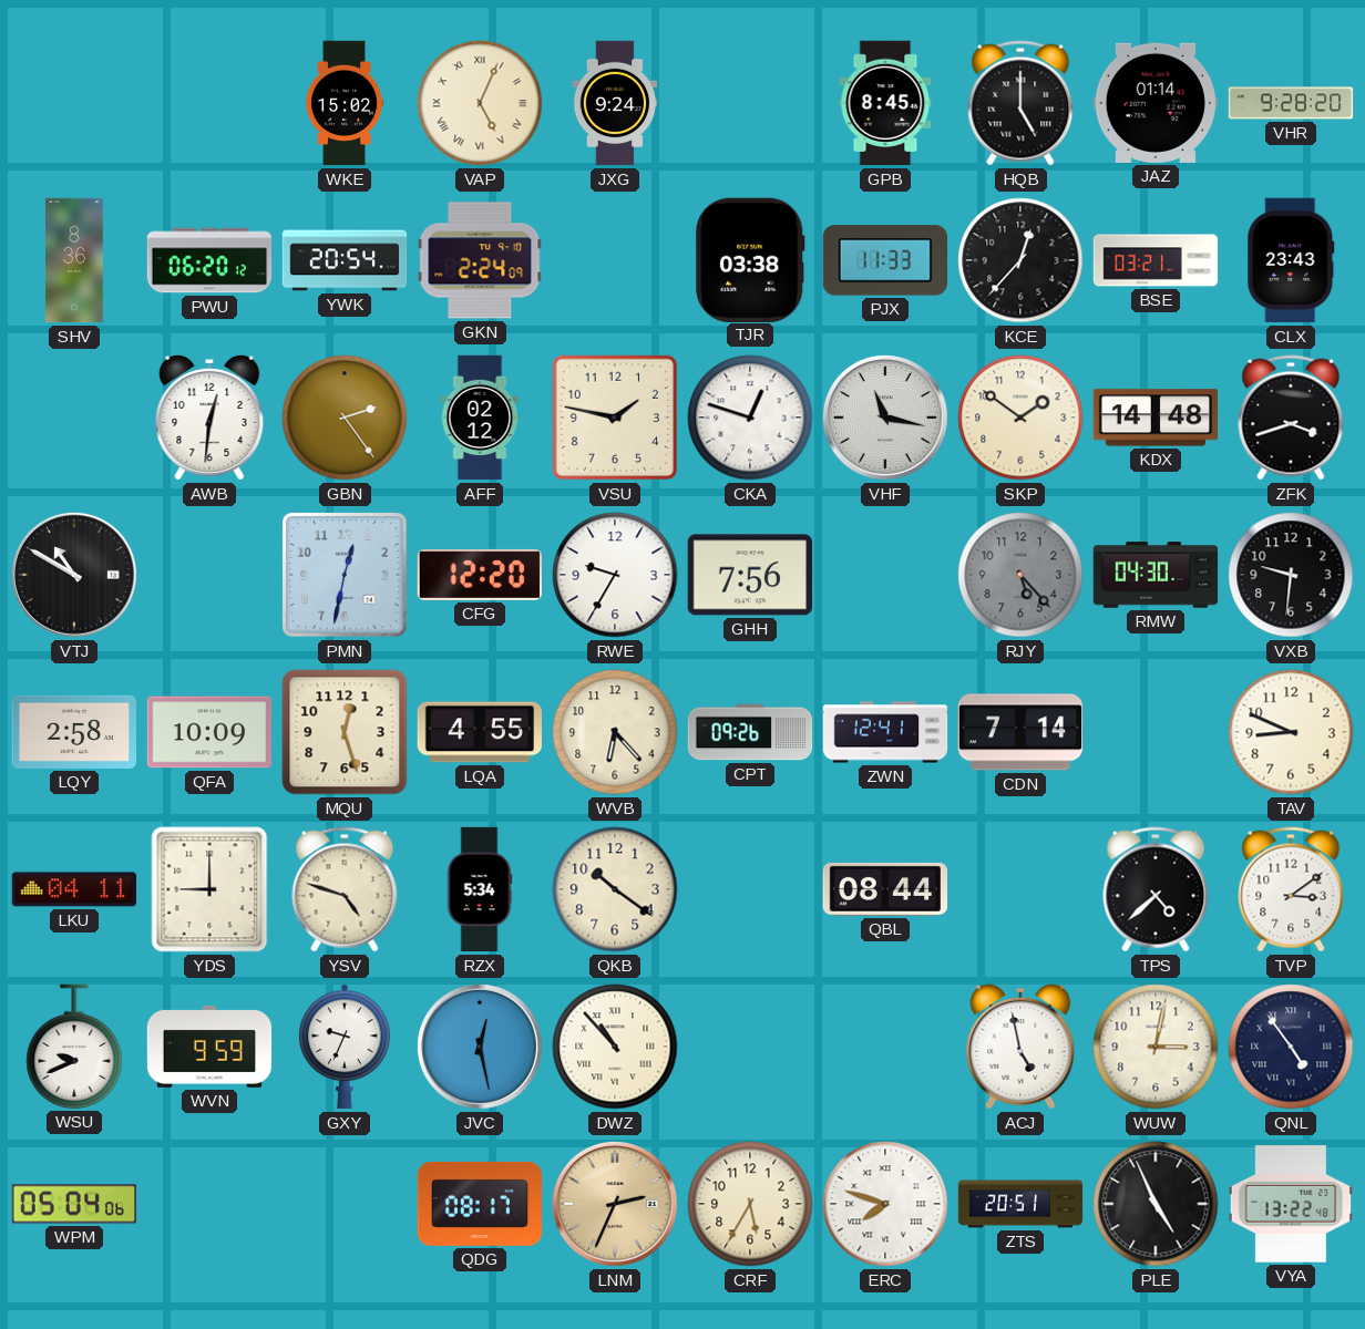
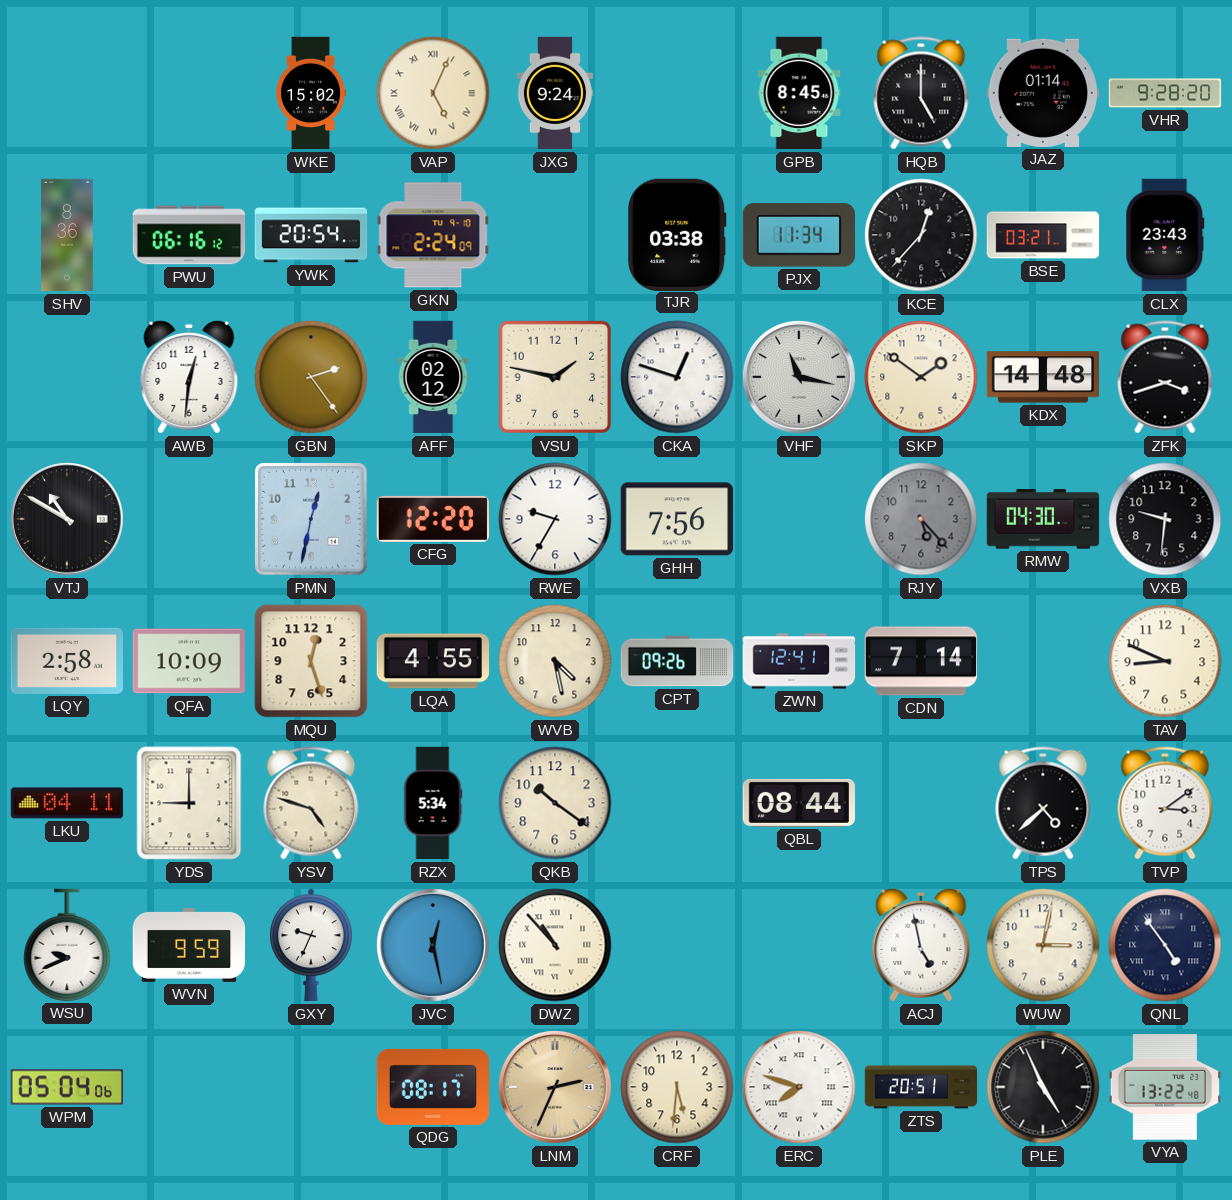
PWU: 06:20 -> 06:16
PJX: 11:33 -> 11:34
WVB: 6:23 -> 4:28
CRF: 5:35 -> 5:31
